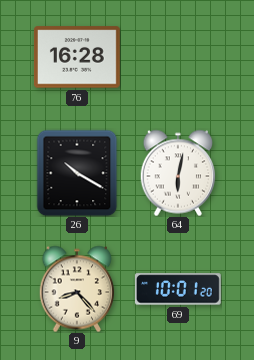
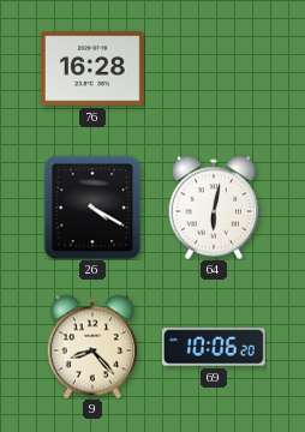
26: 10:20 -> 4:20
69: 10:01 -> 10:06
